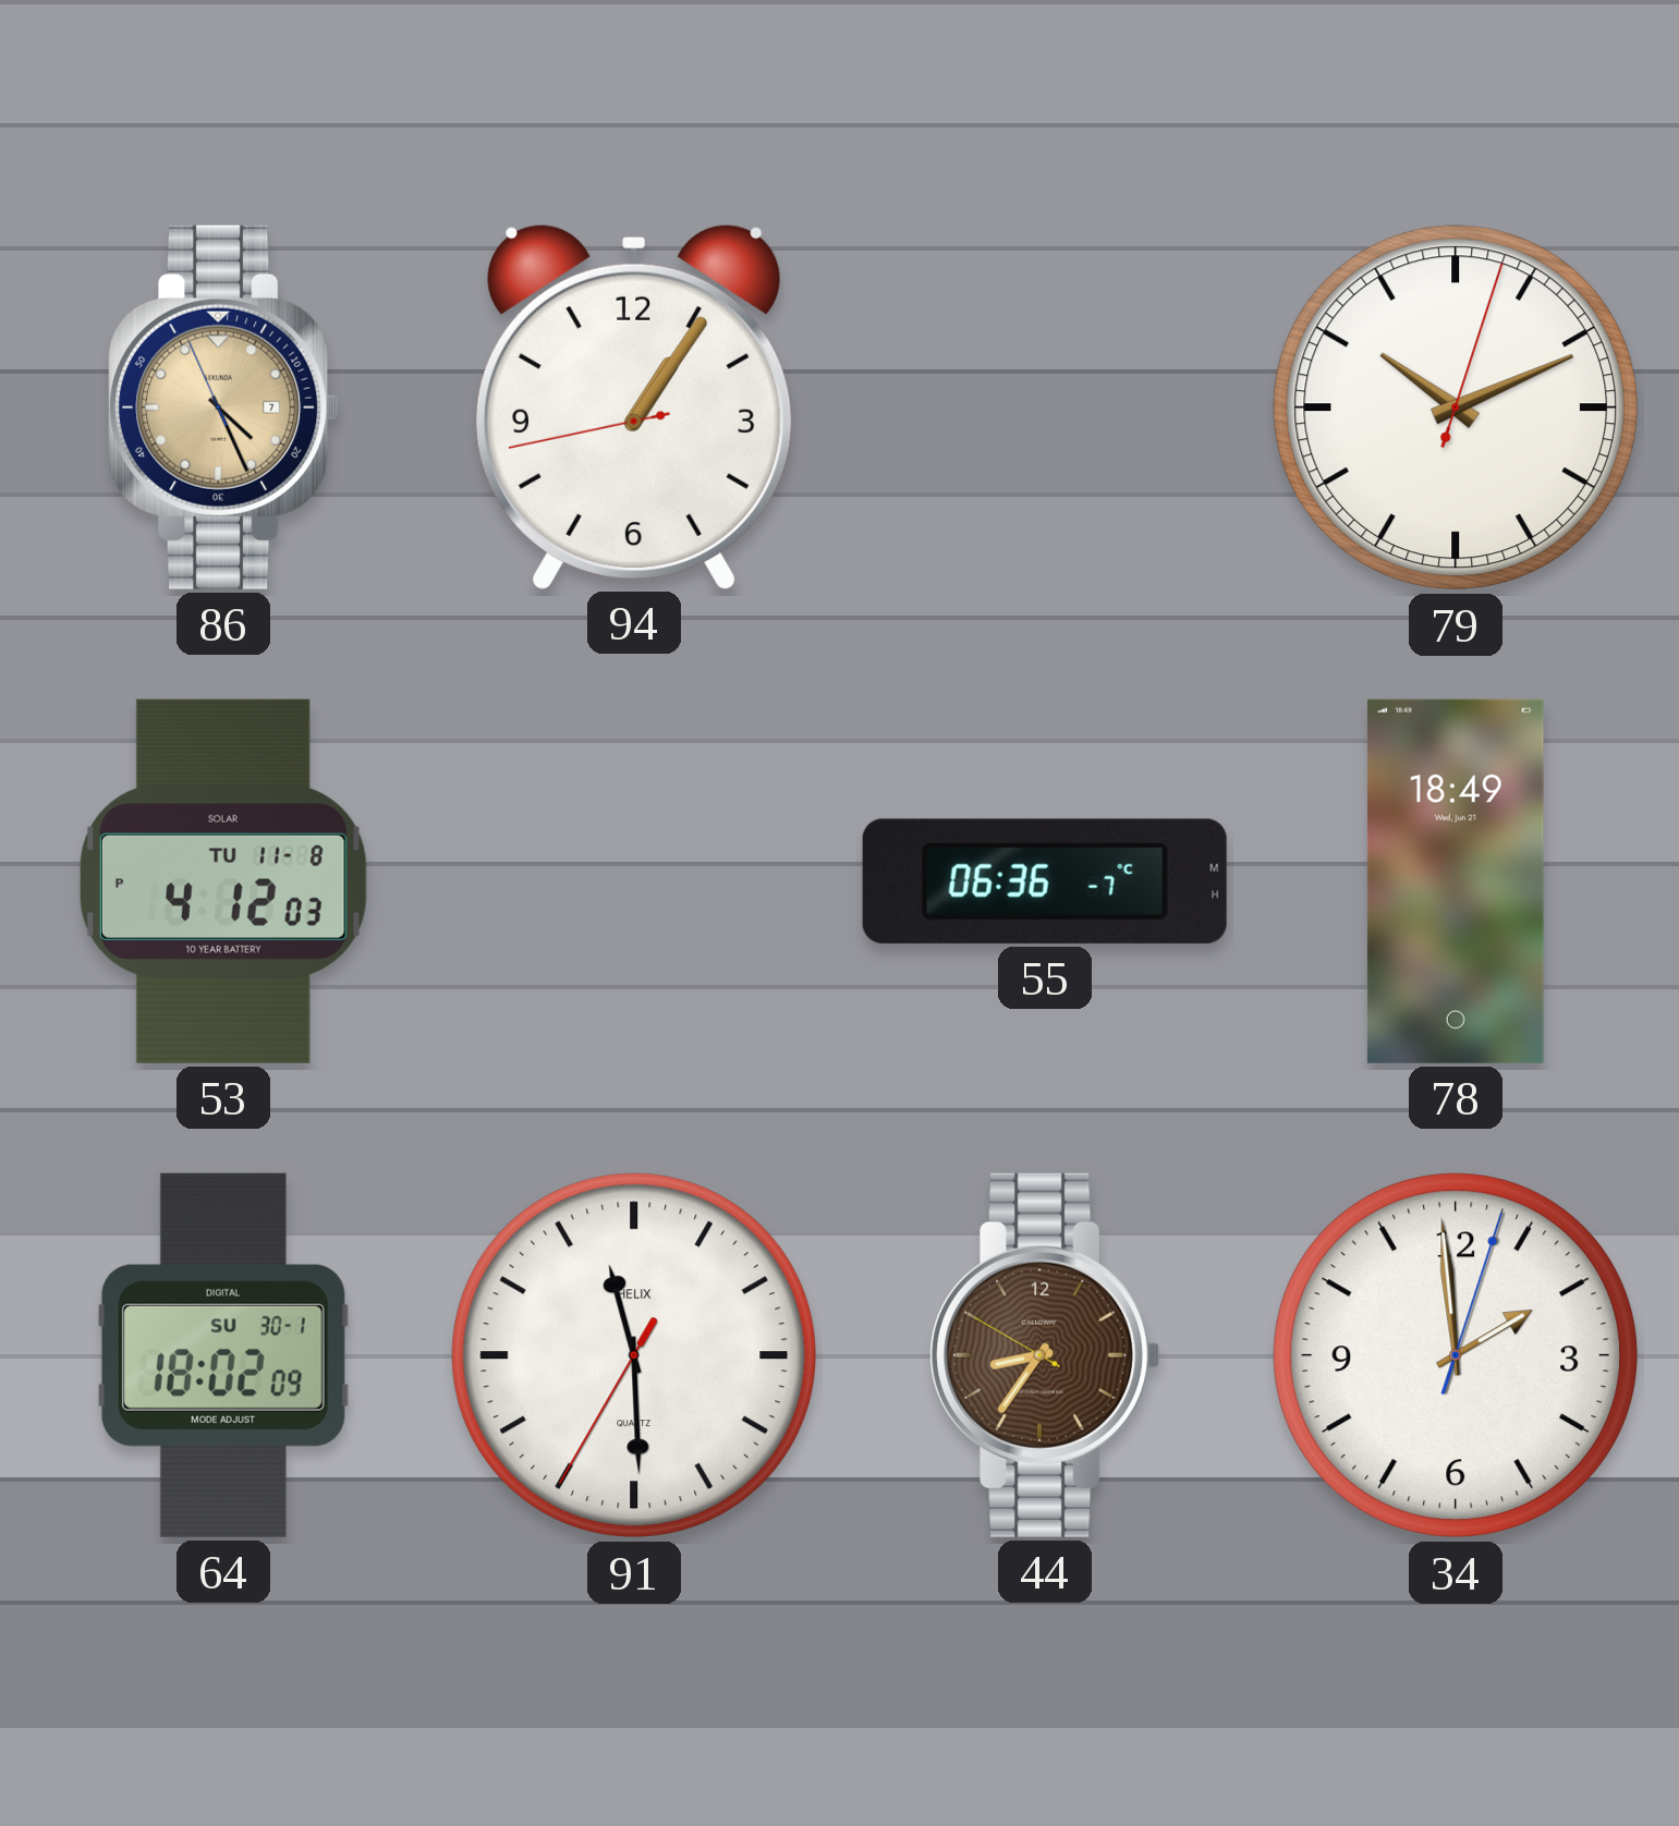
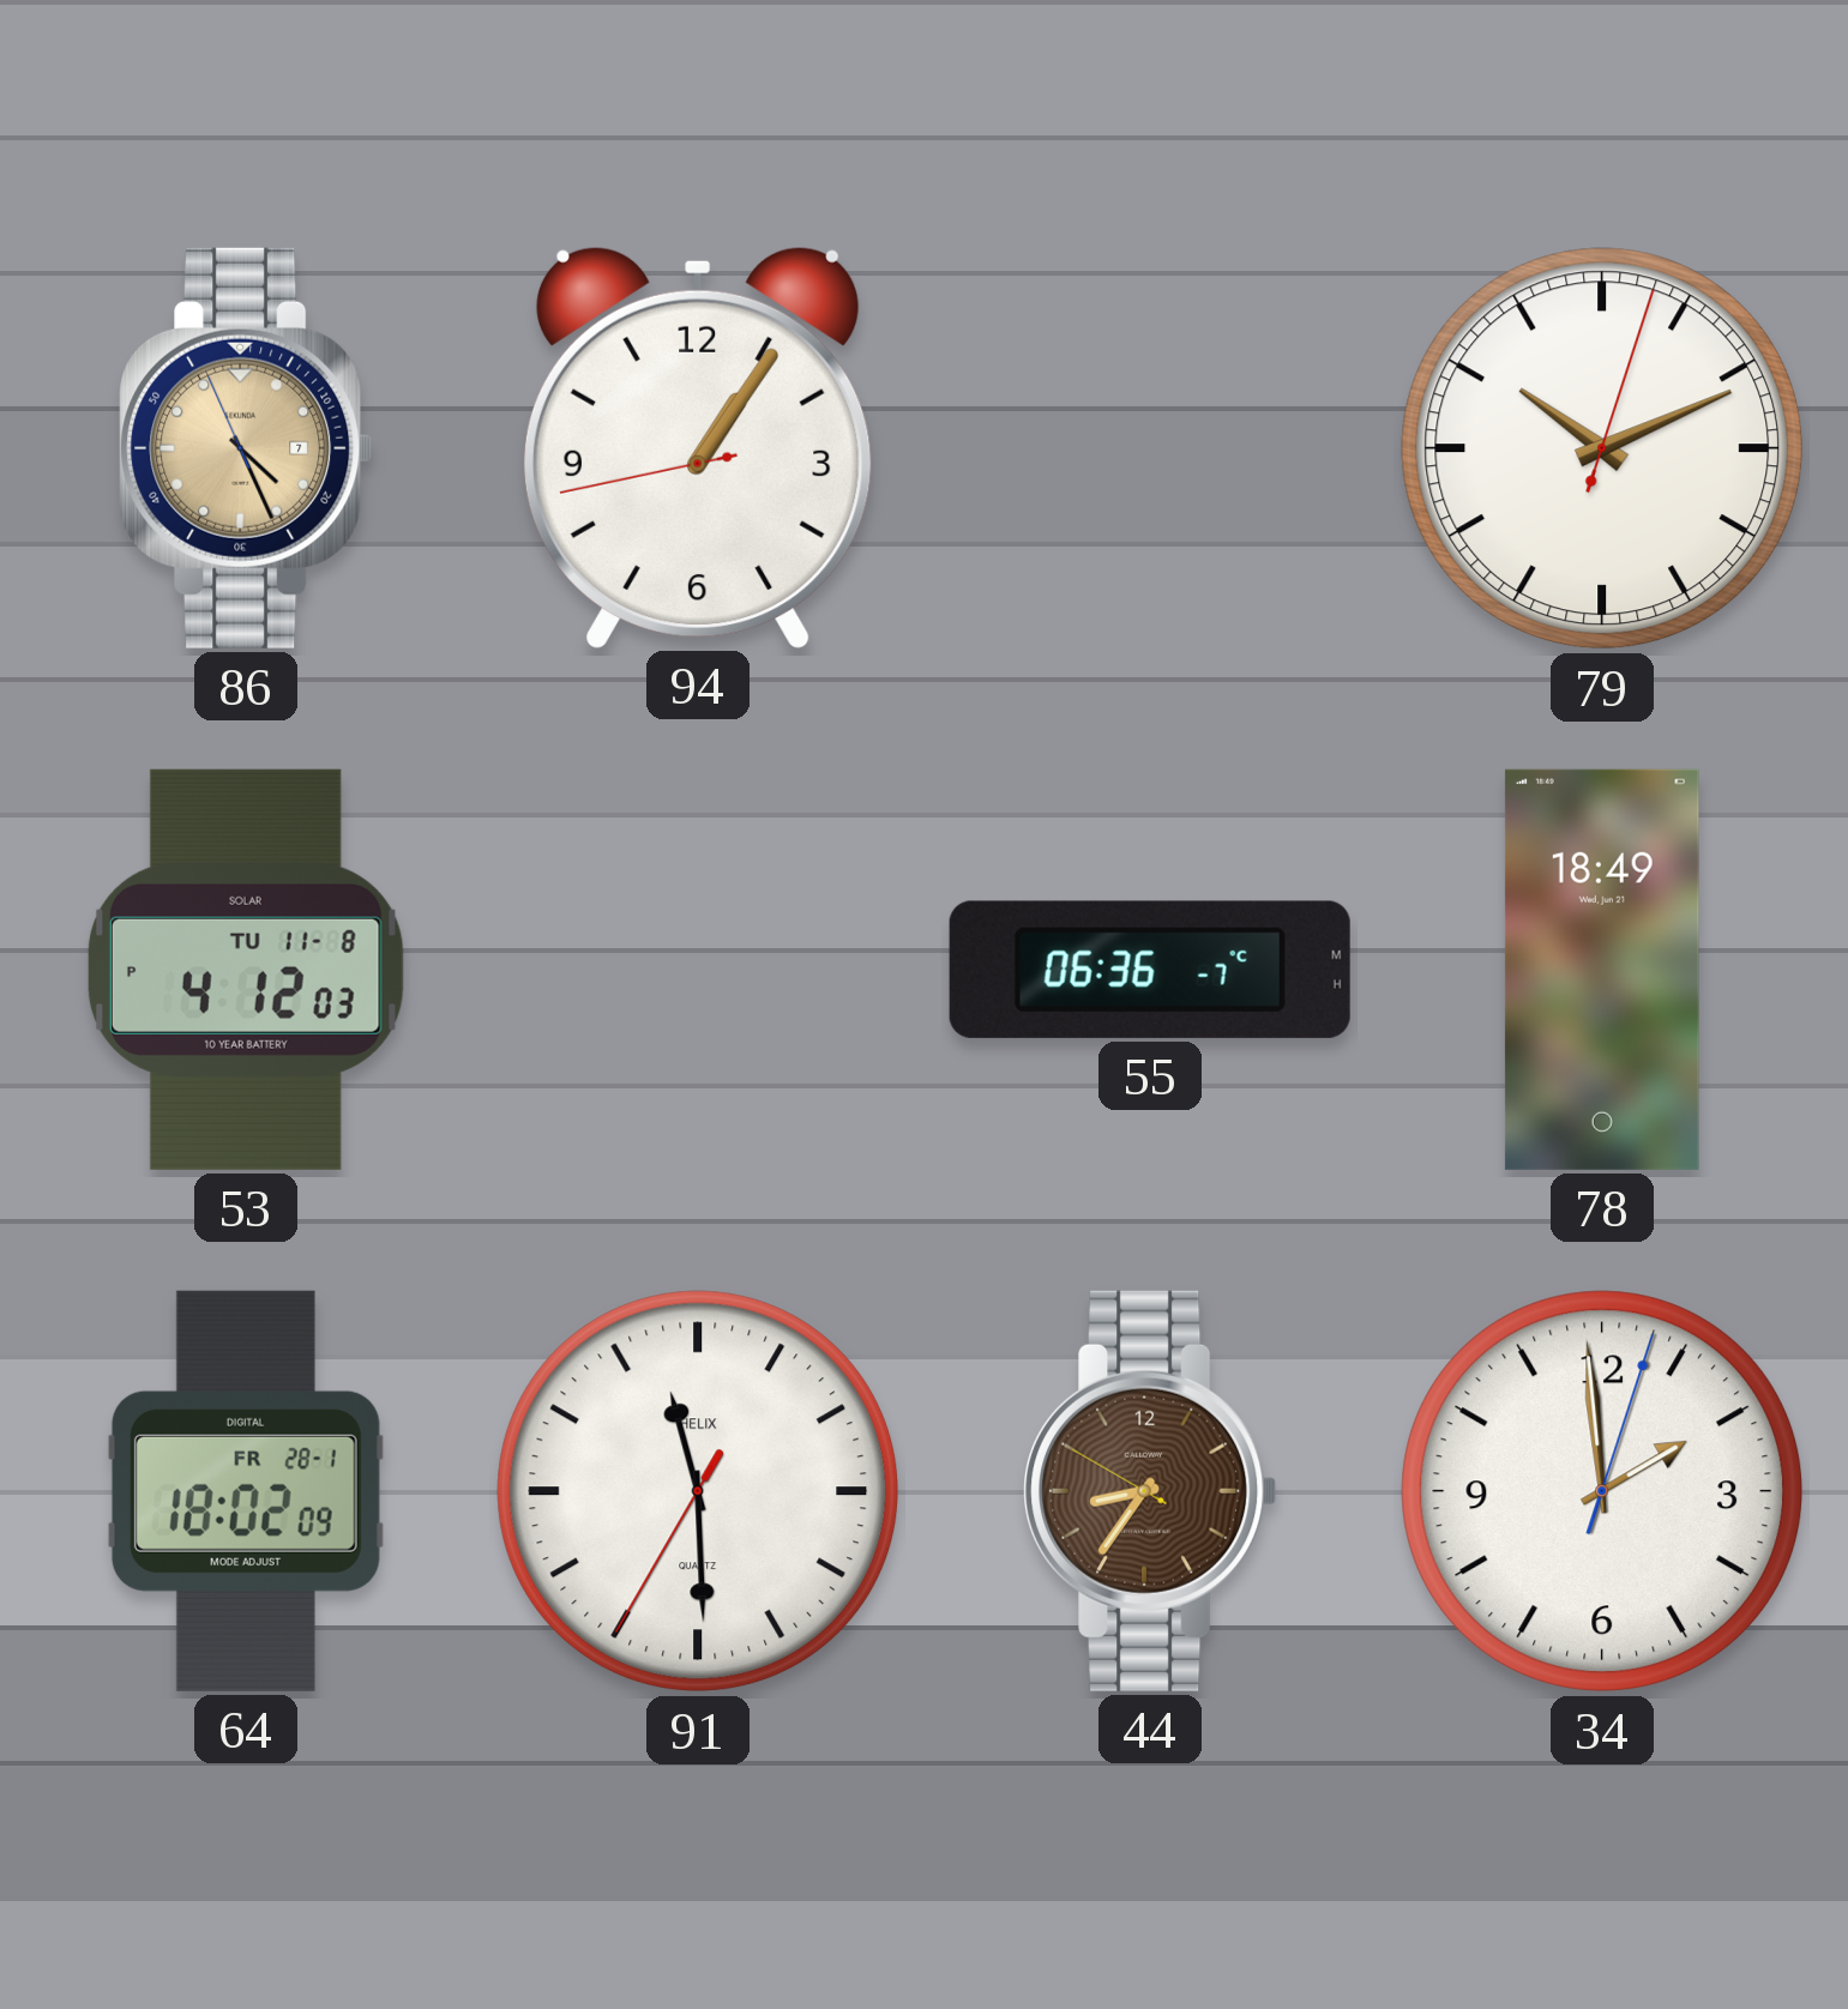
64 date: SU 30-1 -> FR 28-1
